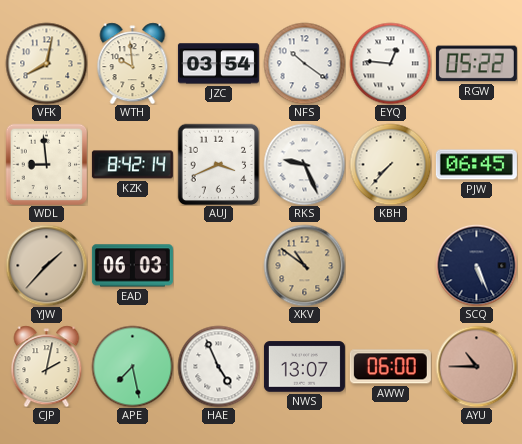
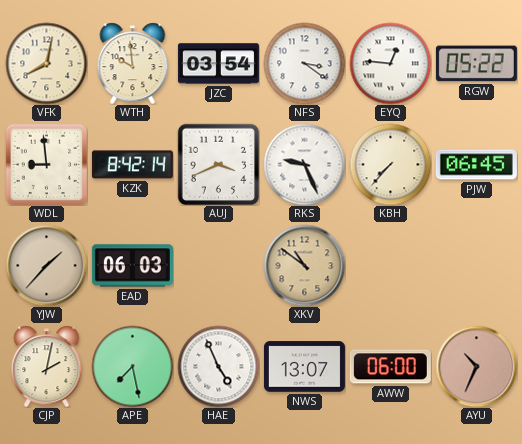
NFS: 10:21 -> 3:21
SCQ: 5:26 -> none
AYU: 10:45 -> 10:34
